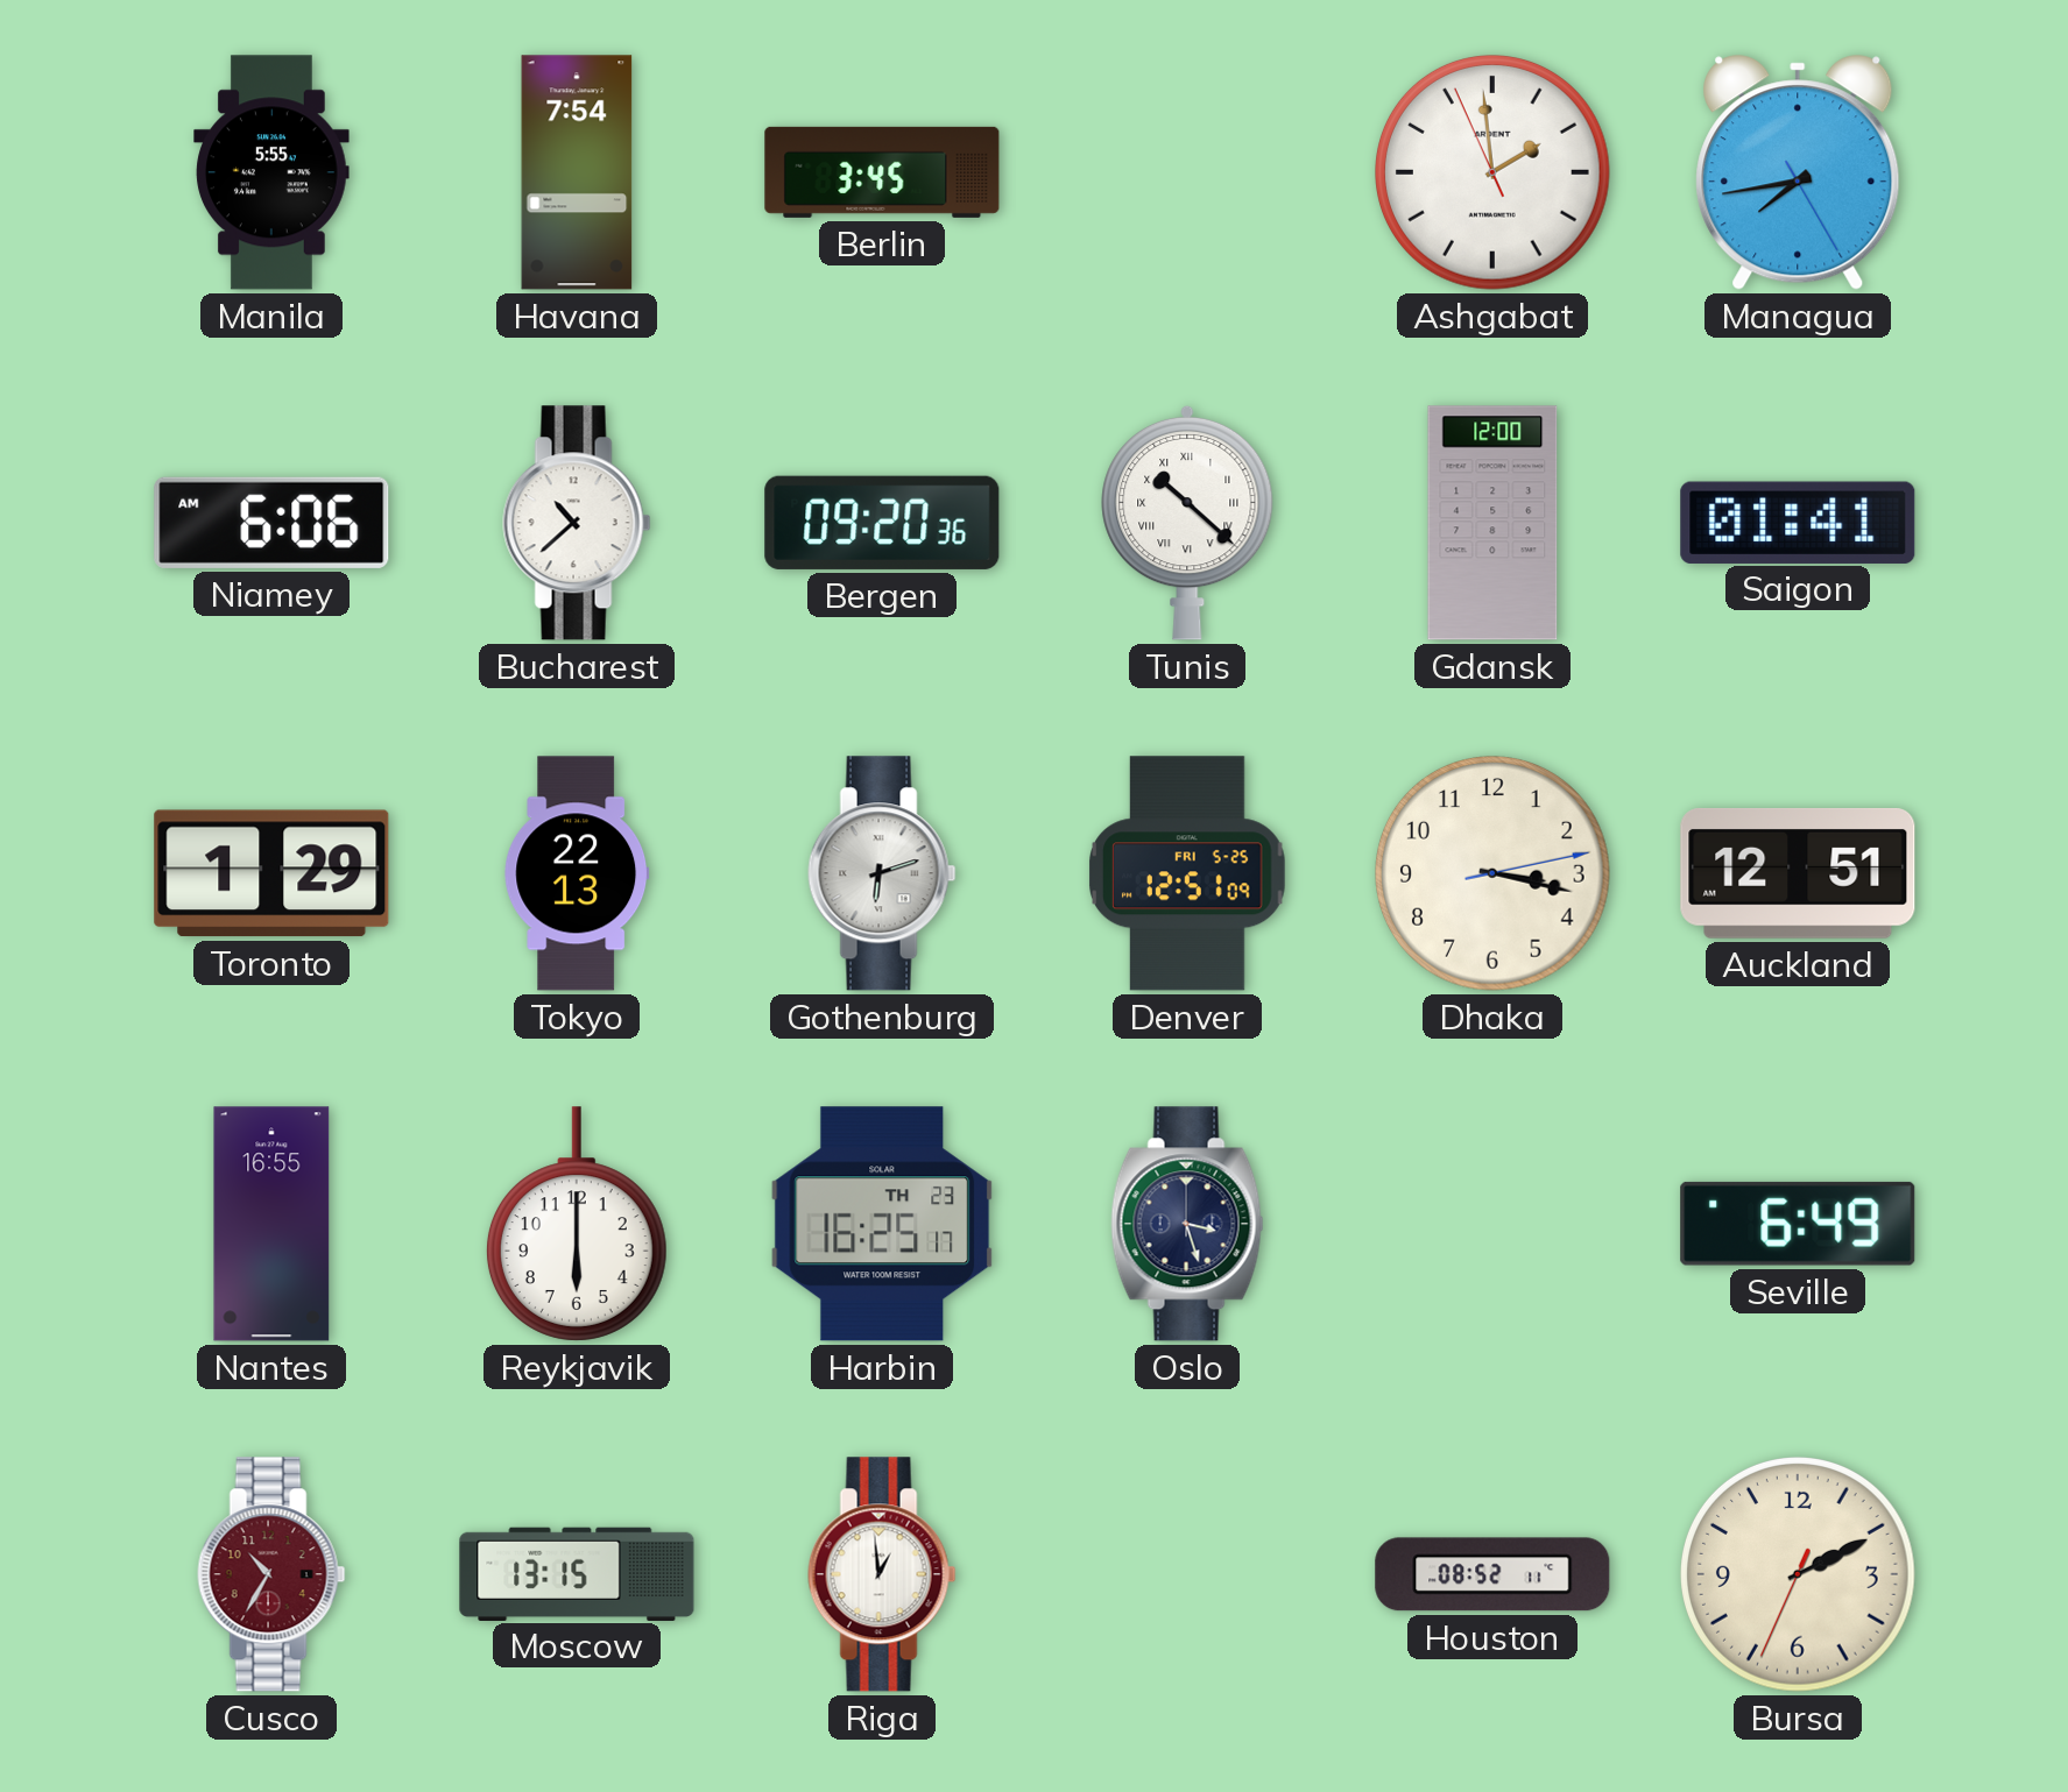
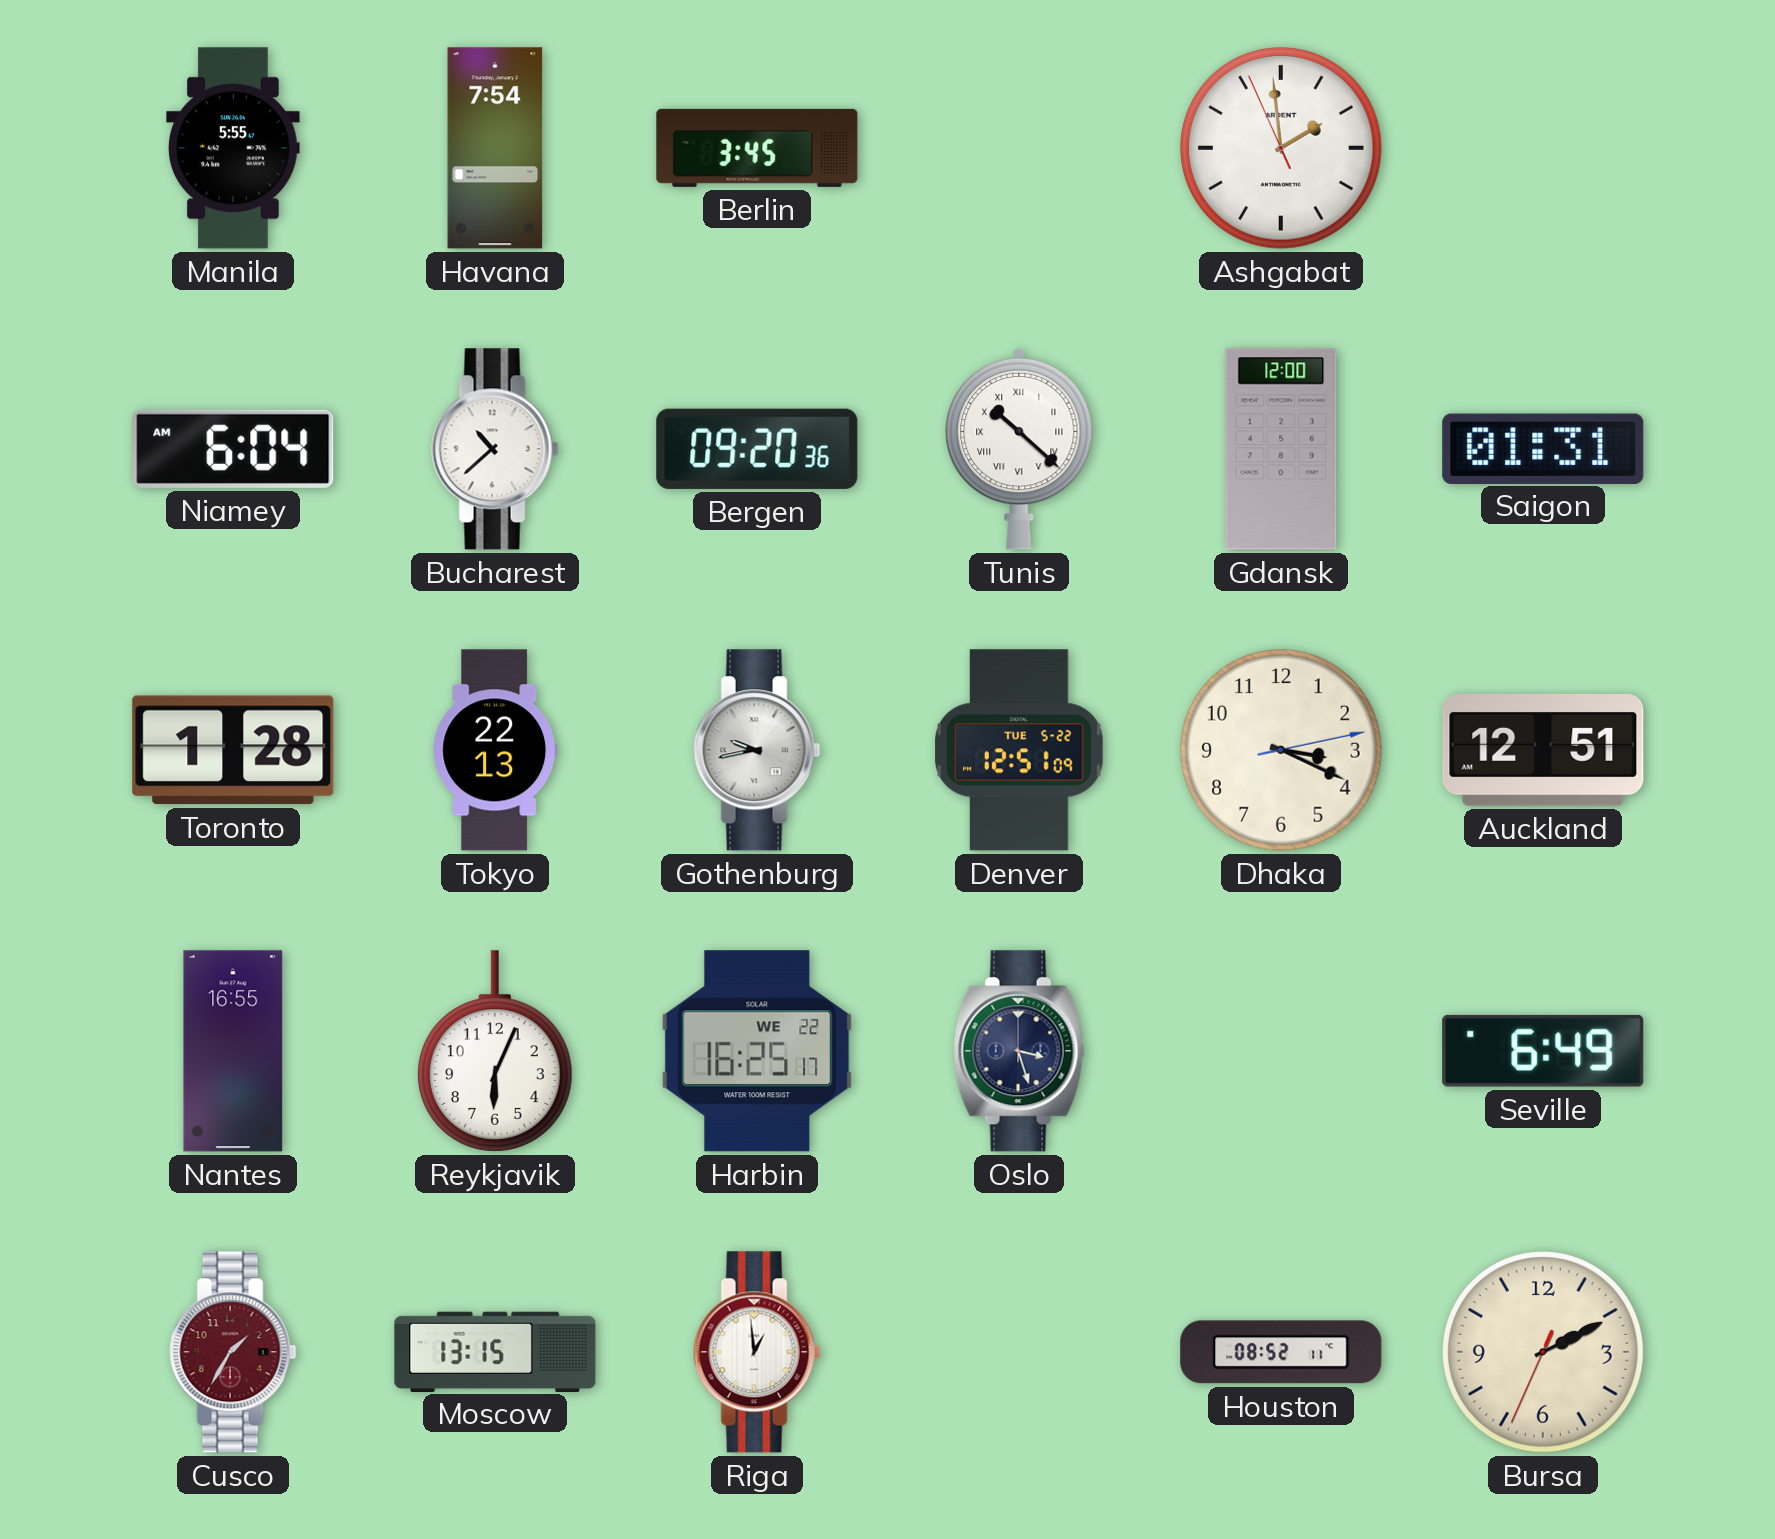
Managua: 7:43 -> none
Niamey: 6:06 -> 6:04
Saigon: 01:41 -> 01:31
Toronto: 1:29 -> 1:28
Gothenburg: 6:12 -> 9:43
Denver date: FRI 5-25 -> TUE 5-22
Dhaka: 3:17 -> 3:19
Reykjavik: 6:00 -> 6:04
Harbin date: TH 23 -> WE 22
Cusco: 10:35 -> 1:35
